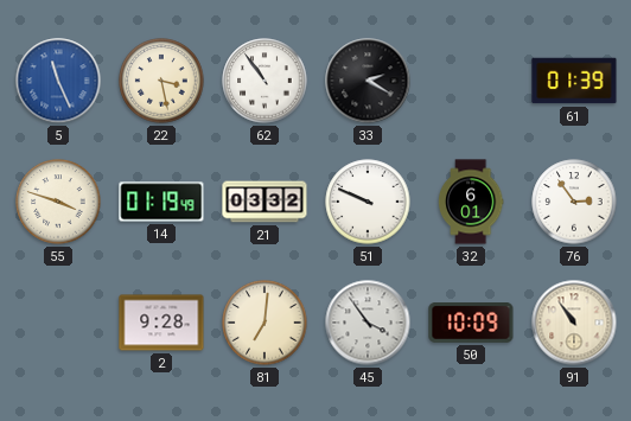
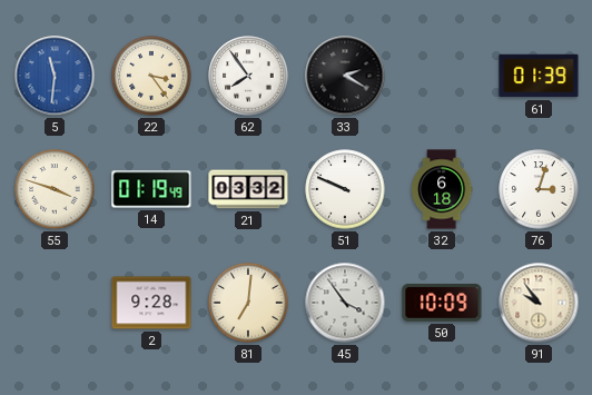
5: 11:26 -> 11:31
22: 3:28 -> 3:24
62: 10:54 -> 7:54
32: 6:01 -> 6:18
76: 2:54 -> 3:03
91: 10:54 -> 9:54
